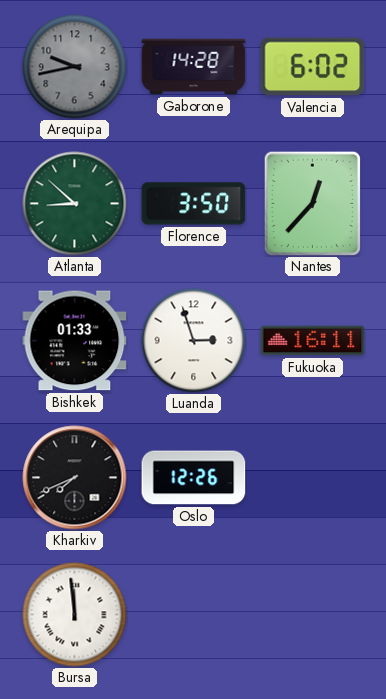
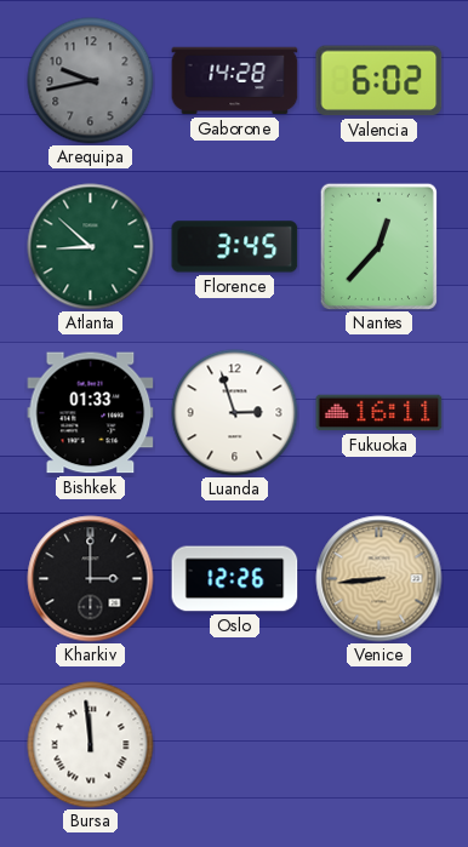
Florence: 3:50 -> 3:45
Kharkiv: 7:41 -> 3:00
Venice: none -> 8:44
